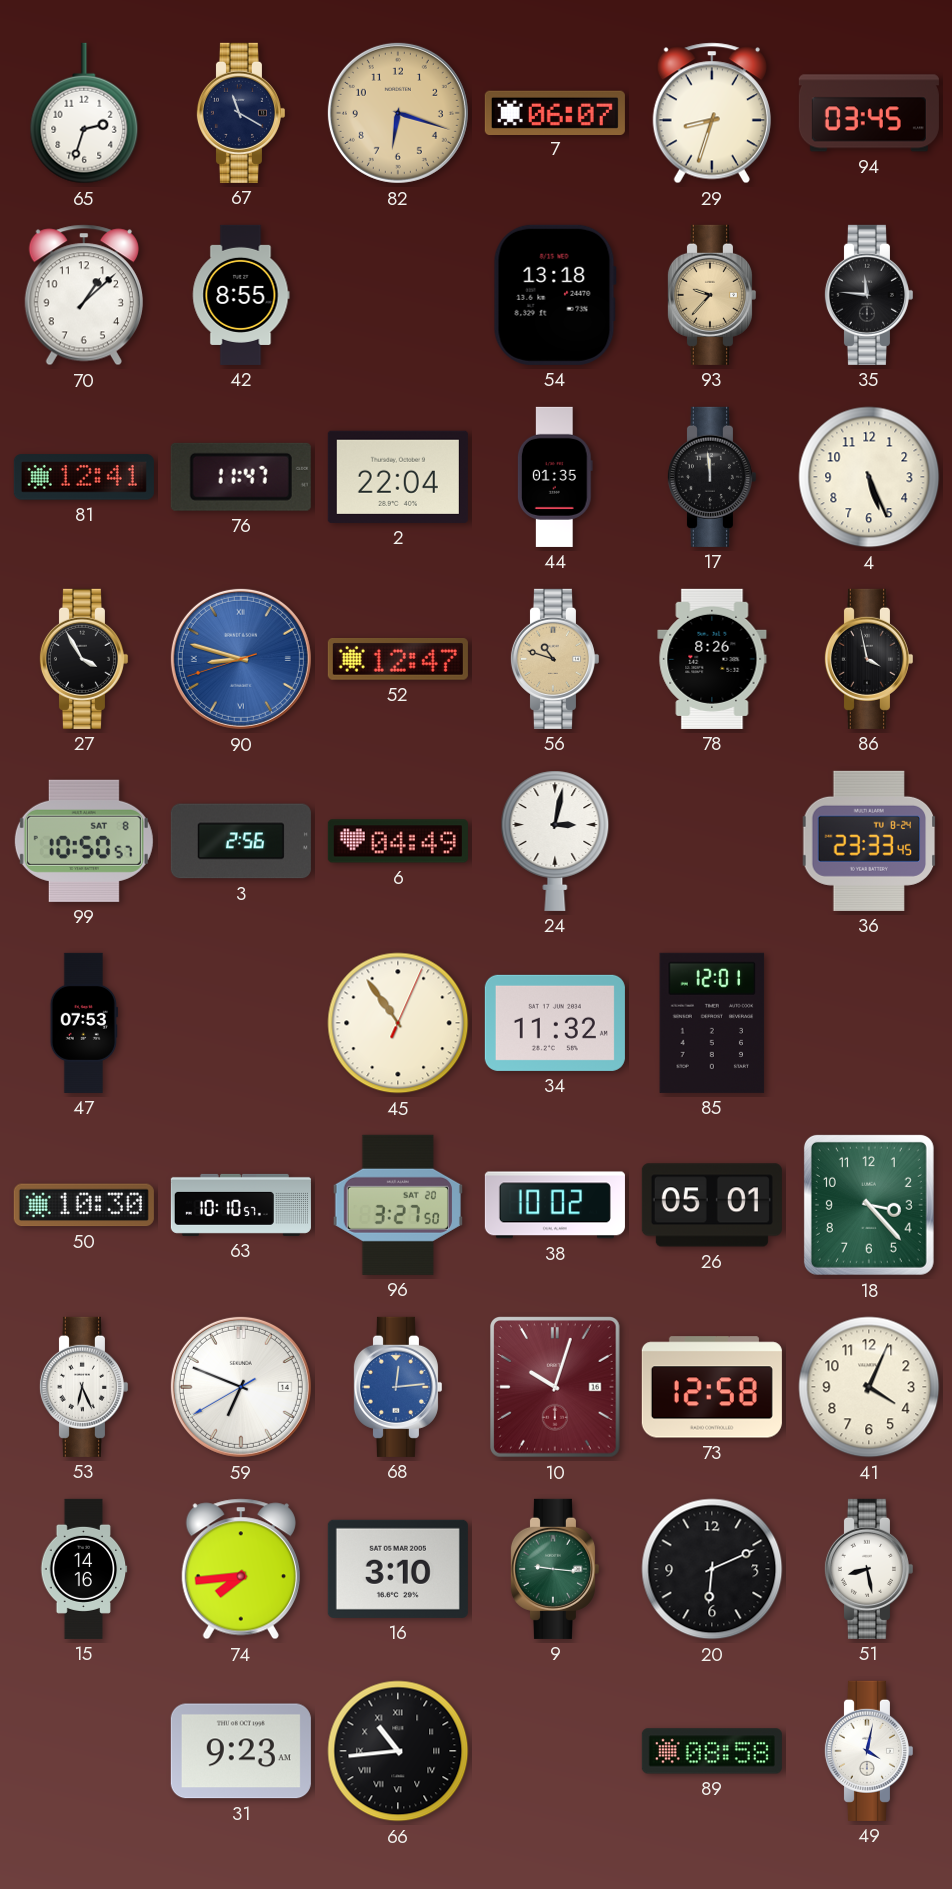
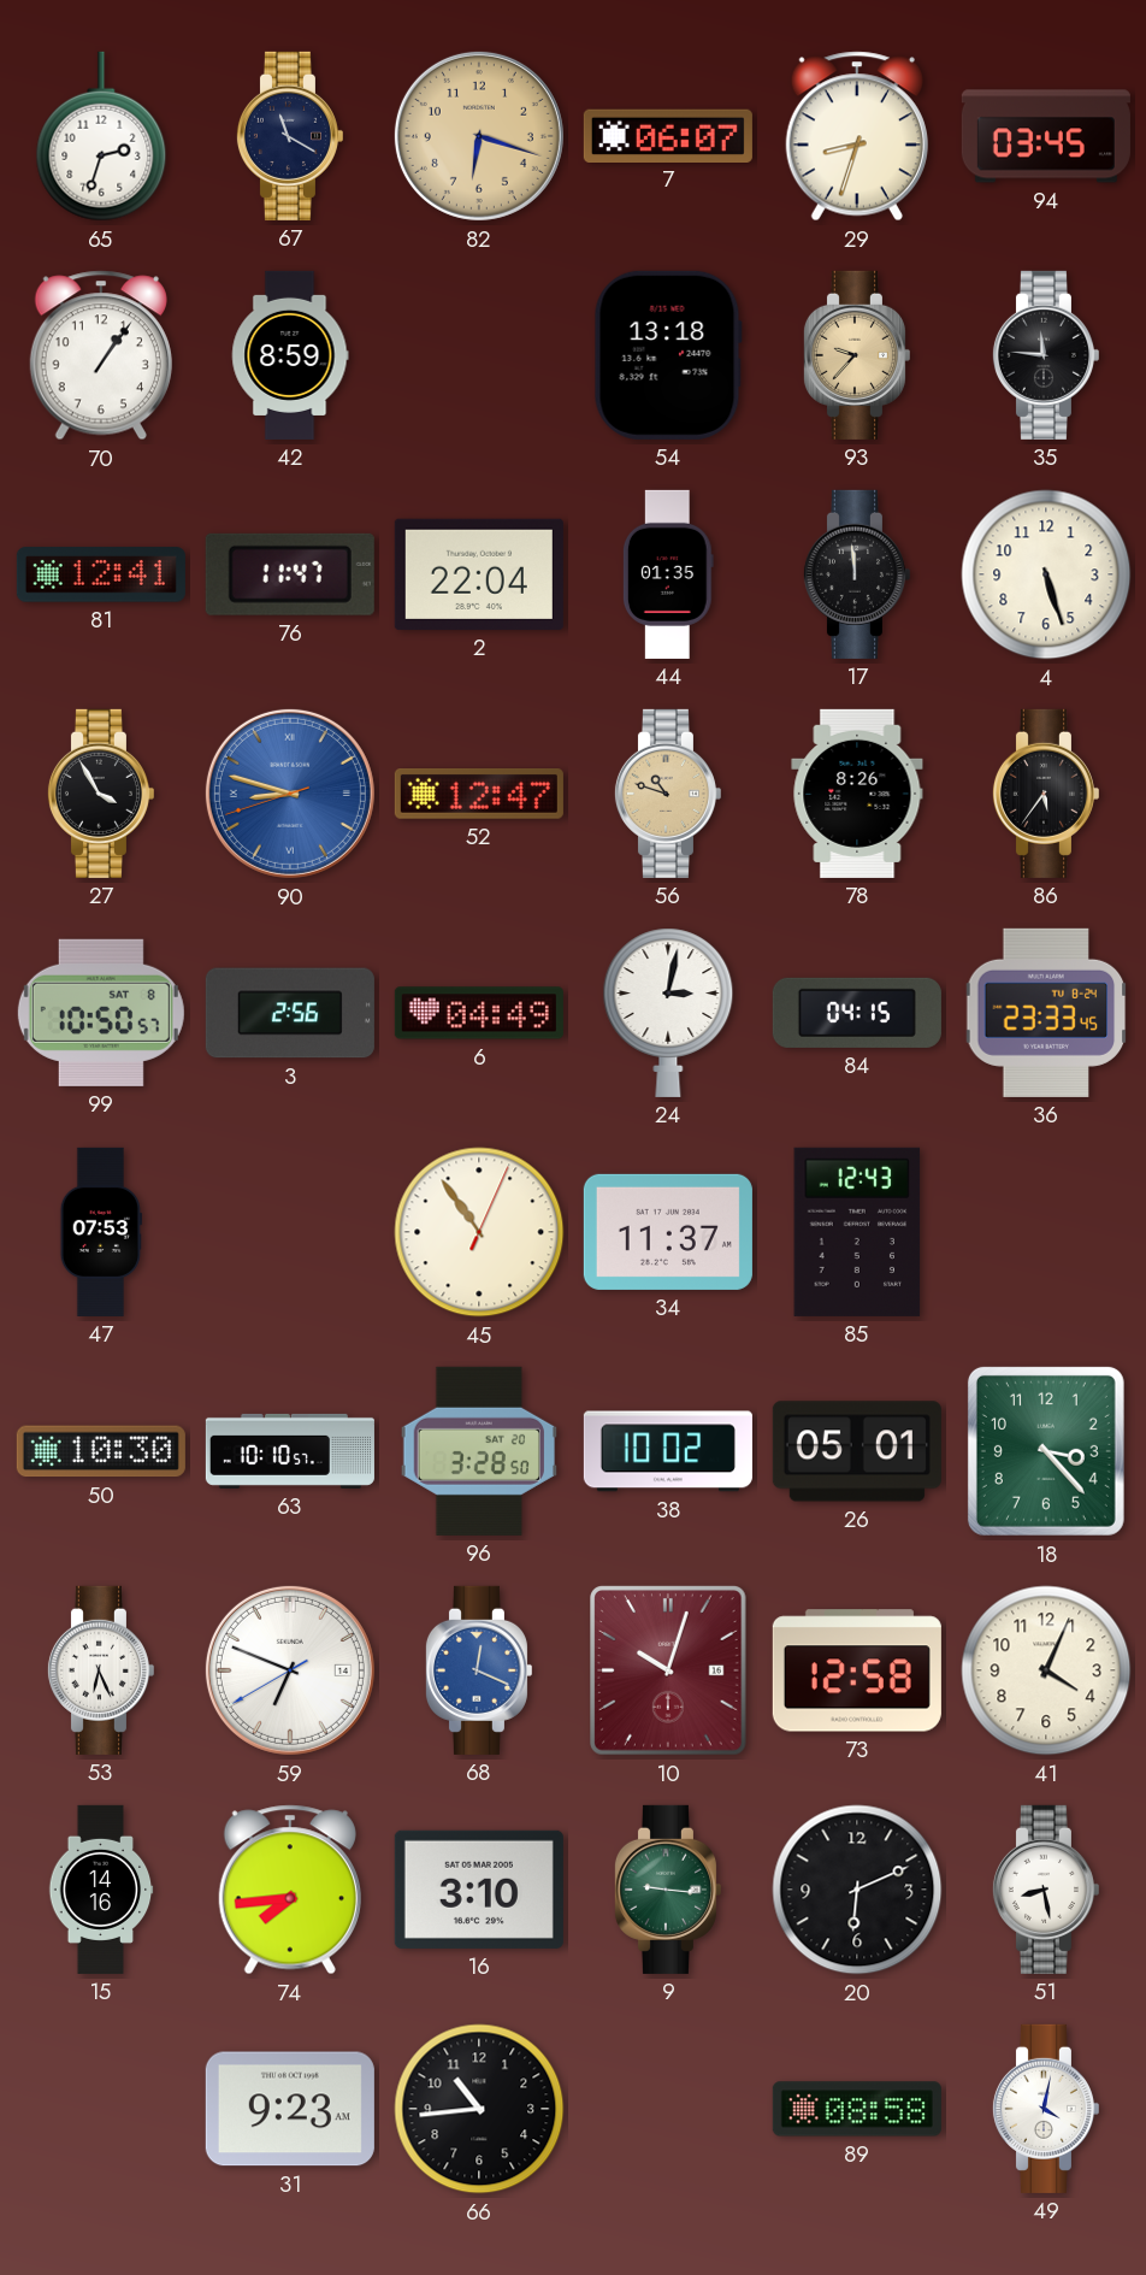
70: 1:08 -> 1:06
42: 8:55 -> 8:59
4: 5:26 -> 5:27
86: 3:58 -> 5:36
84: none -> 04:15
34: 11:32 -> 11:37
85: 12:01 -> 12:43
96: 3:27 -> 3:28
68: 12:14 -> 12:19
66 numerals: Roman -> Arabic
